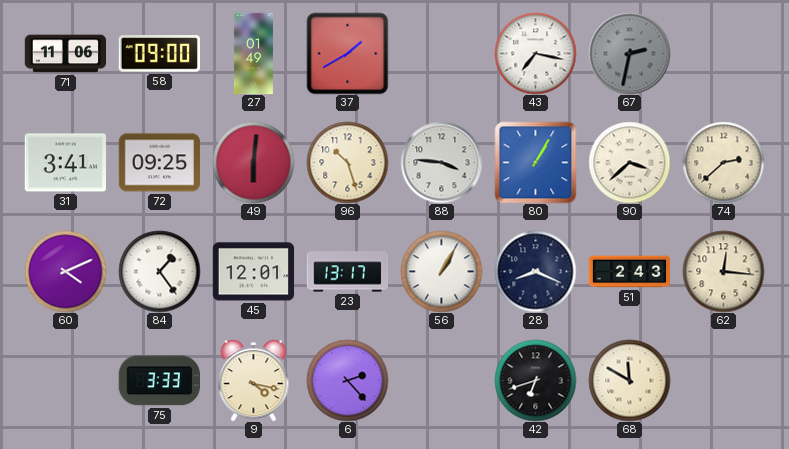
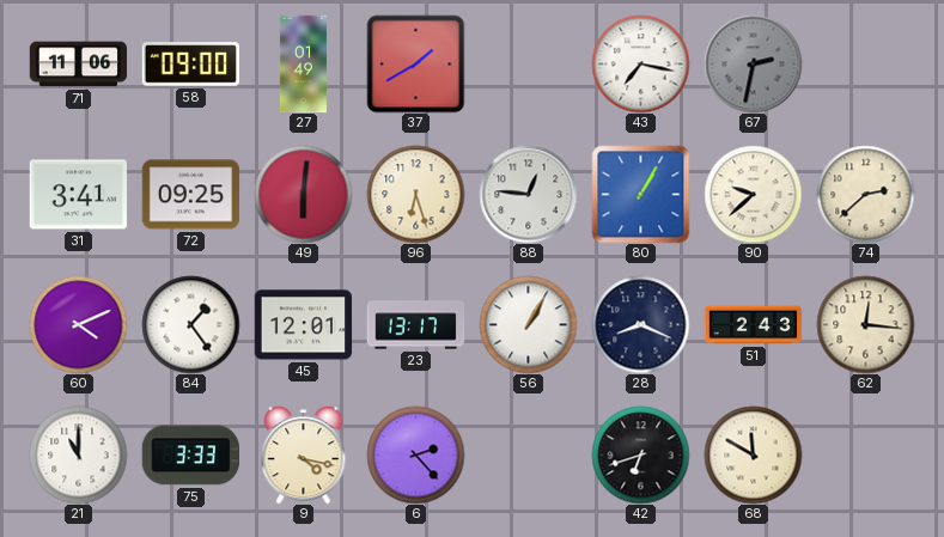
96: 10:27 -> 6:27
88: 3:46 -> 12:46
90: 3:38 -> 9:38
21: none -> 11:00
